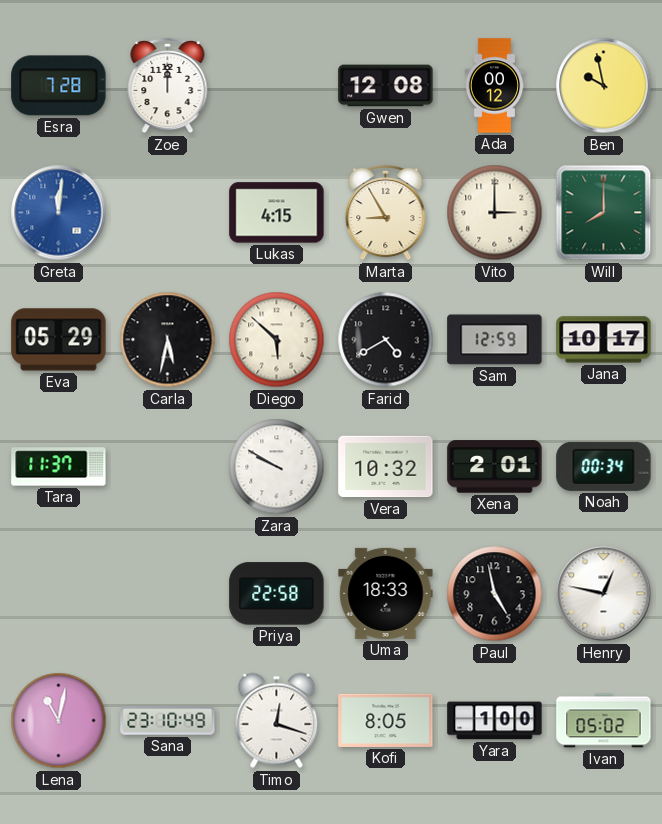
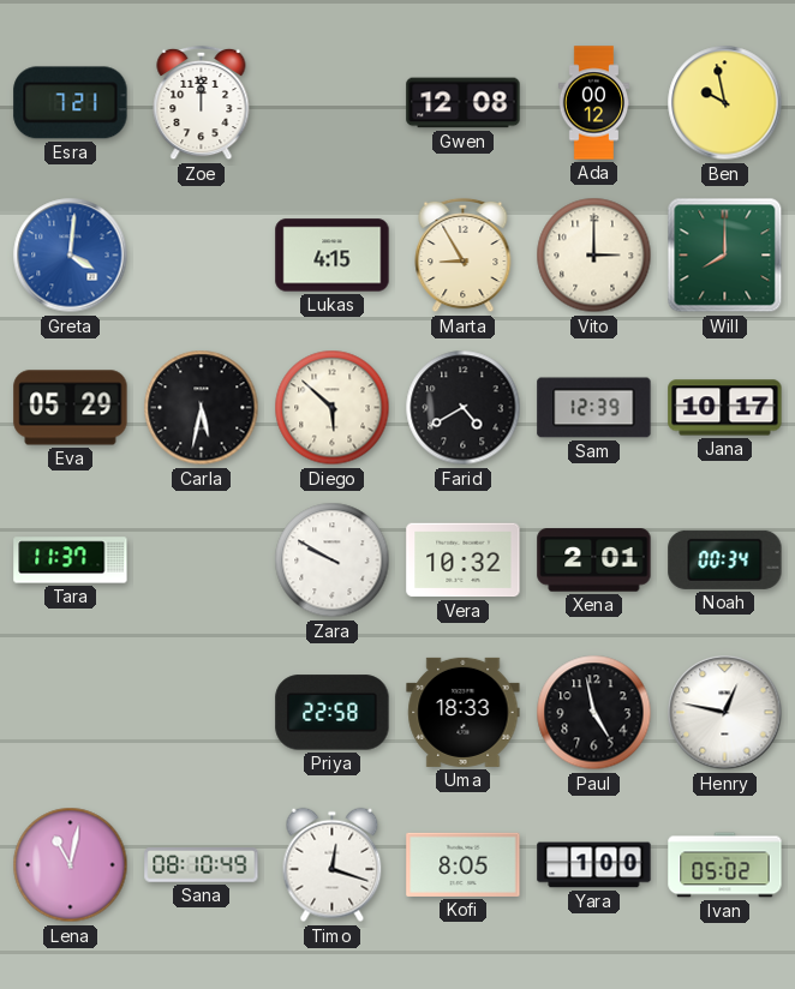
Esra: 7:28 -> 7:21
Greta: 12:01 -> 4:01
Sam: 12:59 -> 12:39
Sana: 23:10 -> 08:10
